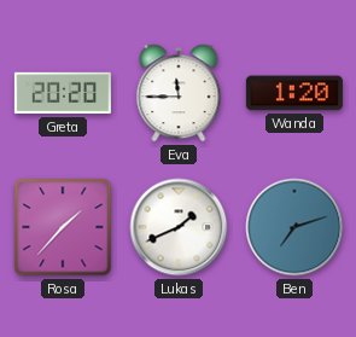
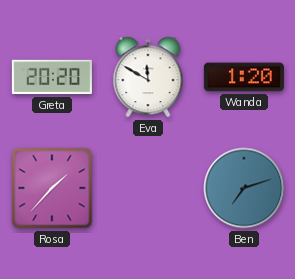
Eva: 11:45 -> 11:50
Lukas: 1:41 -> none
